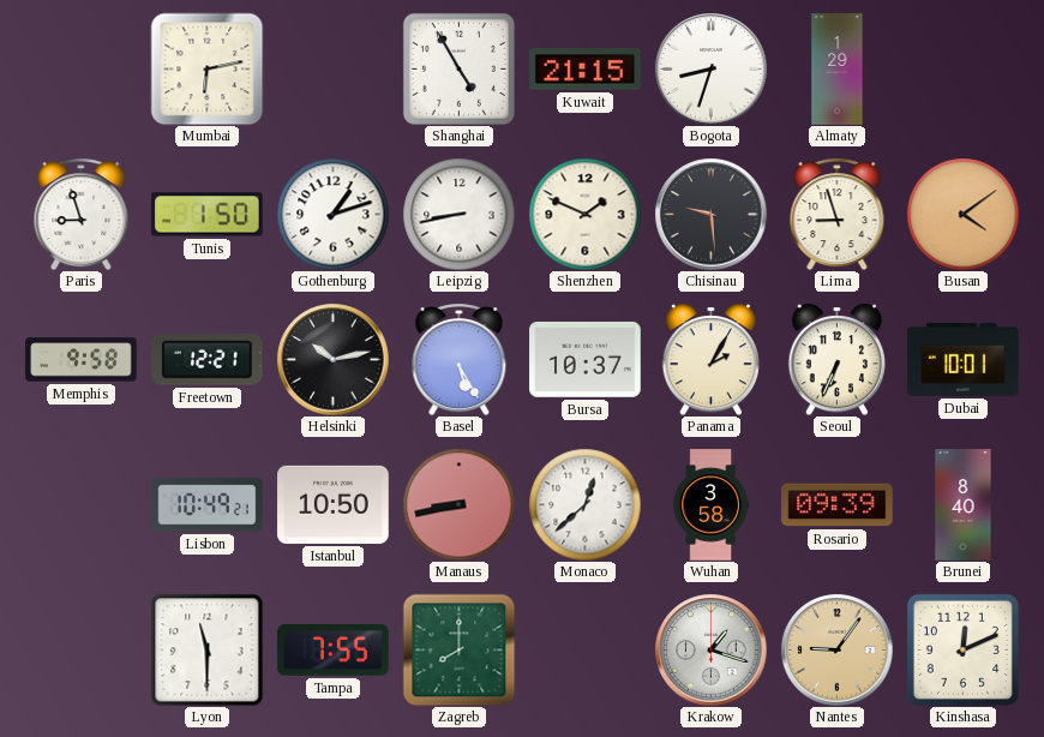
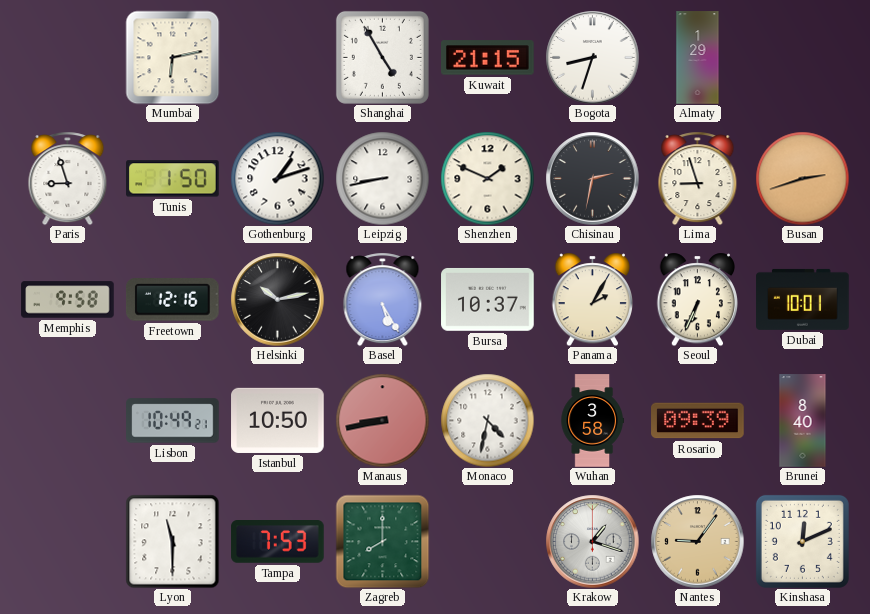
Chisinau: 9:29 -> 2:32
Busan: 4:09 -> 2:42
Freetown: 12:21 -> 12:16
Monaco: 12:38 -> 4:32
Tampa: 7:55 -> 7:53
